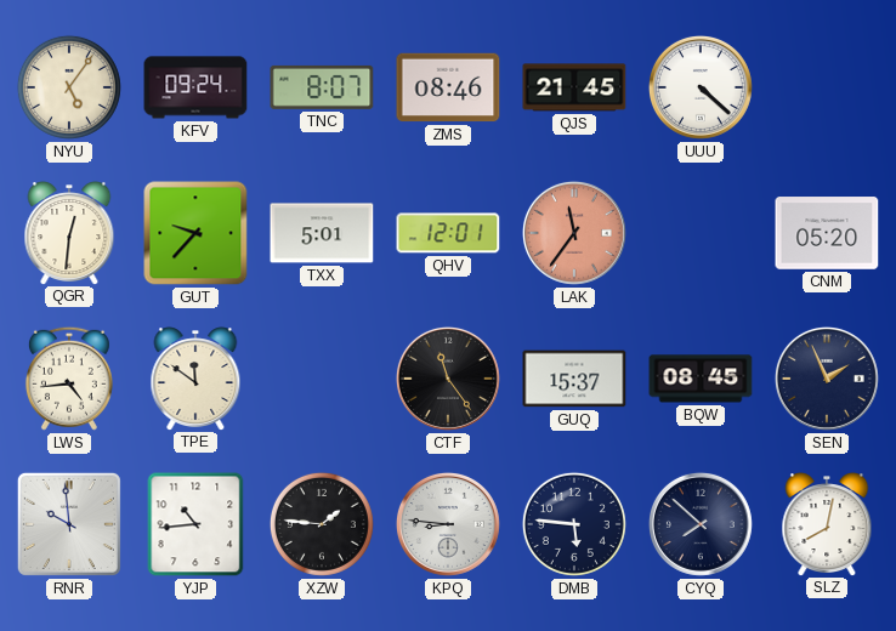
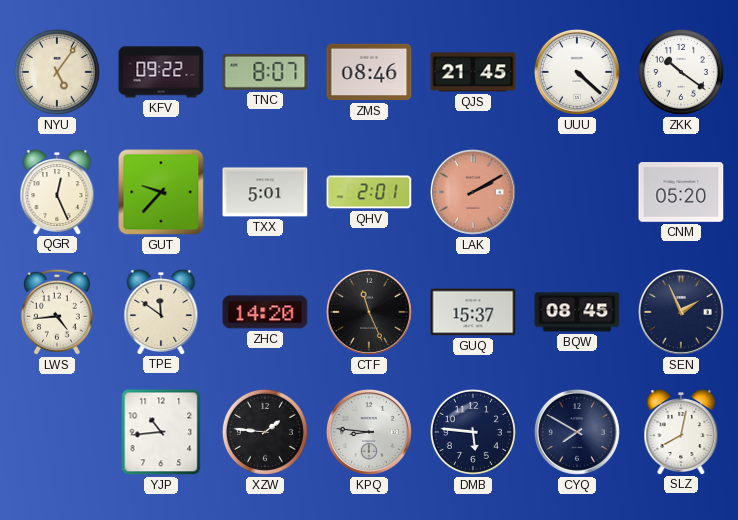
KFV: 09:24 -> 09:22
ZKK: none -> 10:21
QGR: 12:31 -> 12:26
QHV: 12:01 -> 2:01
LAK: 11:36 -> 2:10
ZHC: none -> 14:20
CTF: 11:24 -> 11:26
RNR: 9:59 -> none
CYQ: 7:52 -> 7:50
